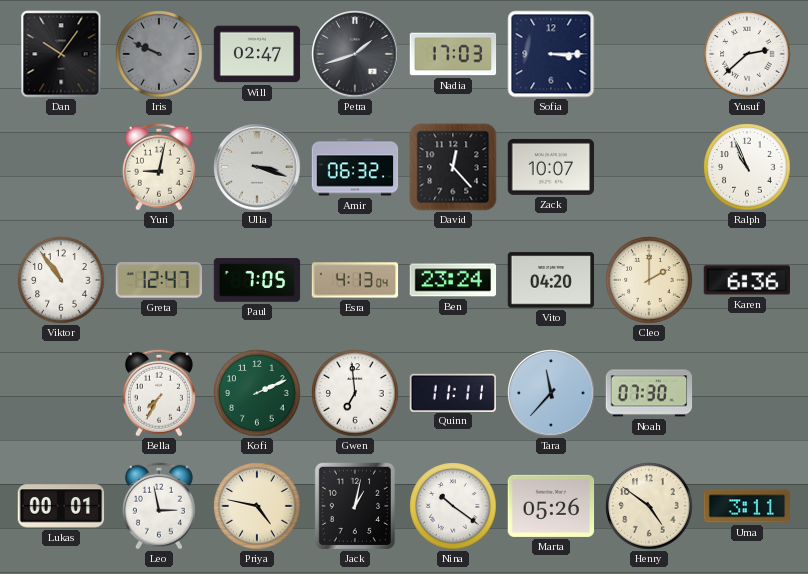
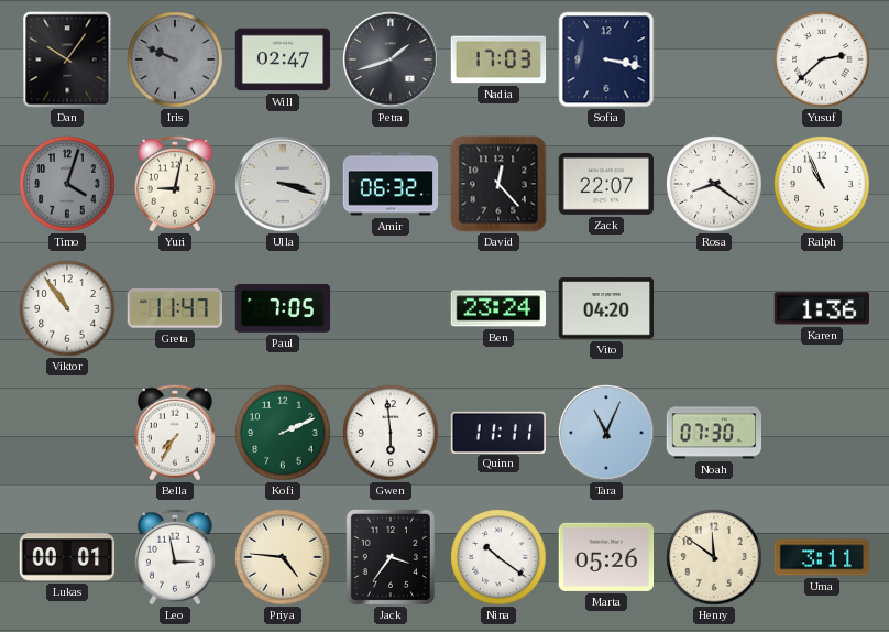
Sofia: 3:15 -> 3:17
Timo: none -> 4:03
Zack: 10:07 -> 22:07
Rosa: none -> 8:21
Greta: 12:47 -> 11:47
Esra: 4:13 -> none
Cleo: 2:00 -> none
Karen: 6:36 -> 1:36
Gwen: 6:59 -> 5:59
Tara: 11:37 -> 11:04
Priya: 4:47 -> 4:46
Jack: 1:02 -> 3:36
Henry: 4:51 -> 11:51
